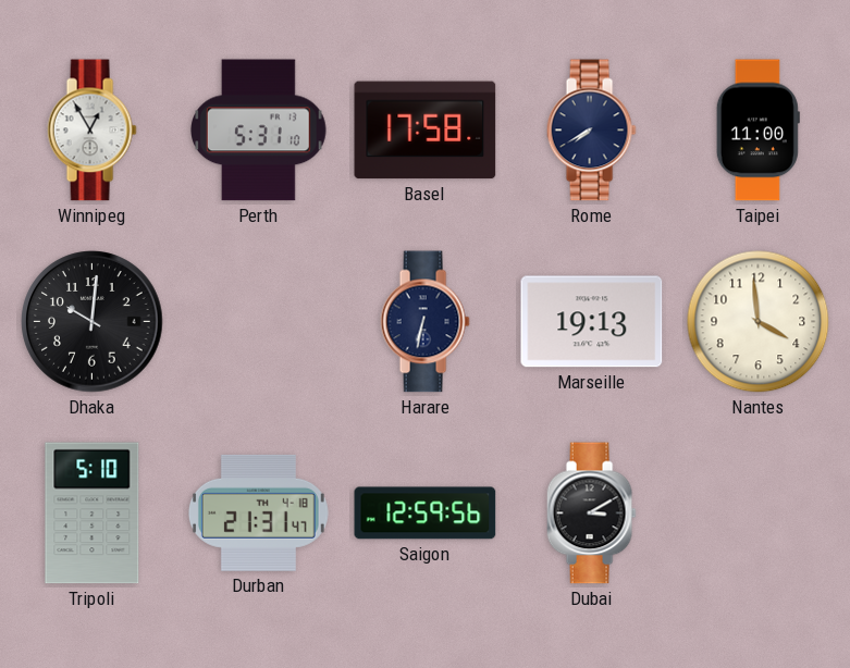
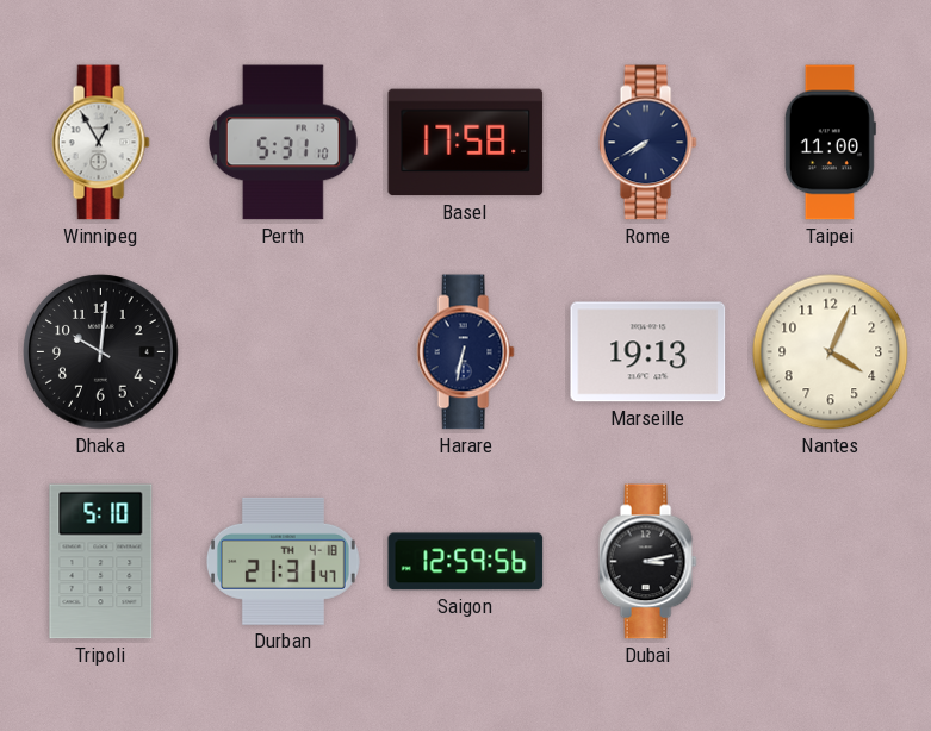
Nantes: 3:59 -> 4:04
Dubai: 3:10 -> 3:13
